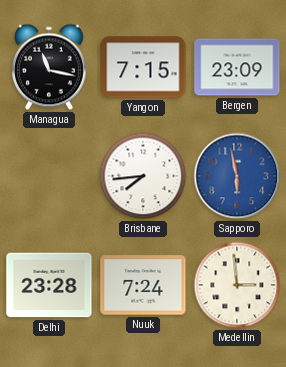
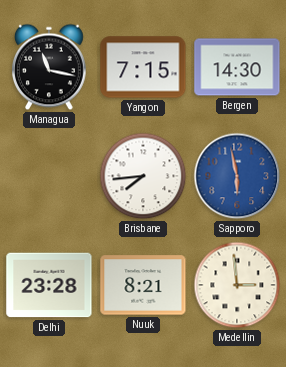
Bergen: 23:09 -> 14:30
Nuuk: 7:24 -> 8:21
